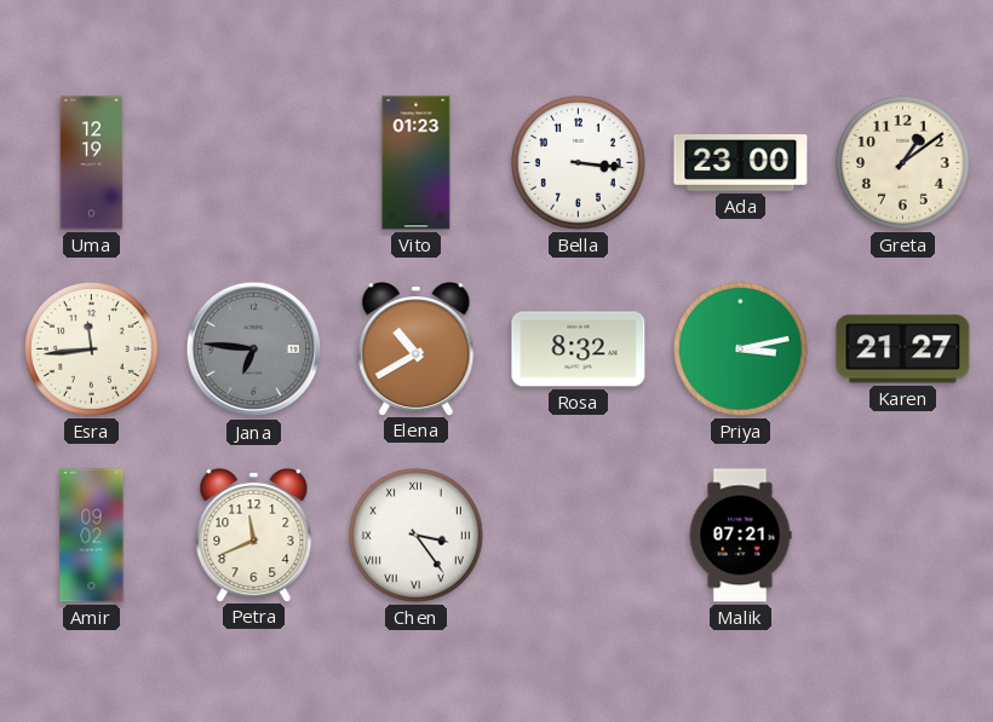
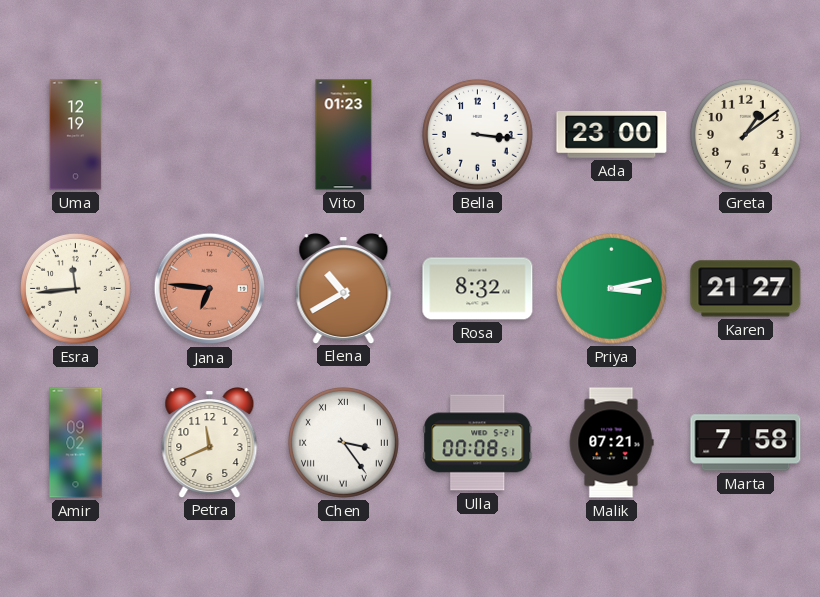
Jana dial: grey -> salmon
Ulla: none -> 00:08
Marta: none -> 7:58
